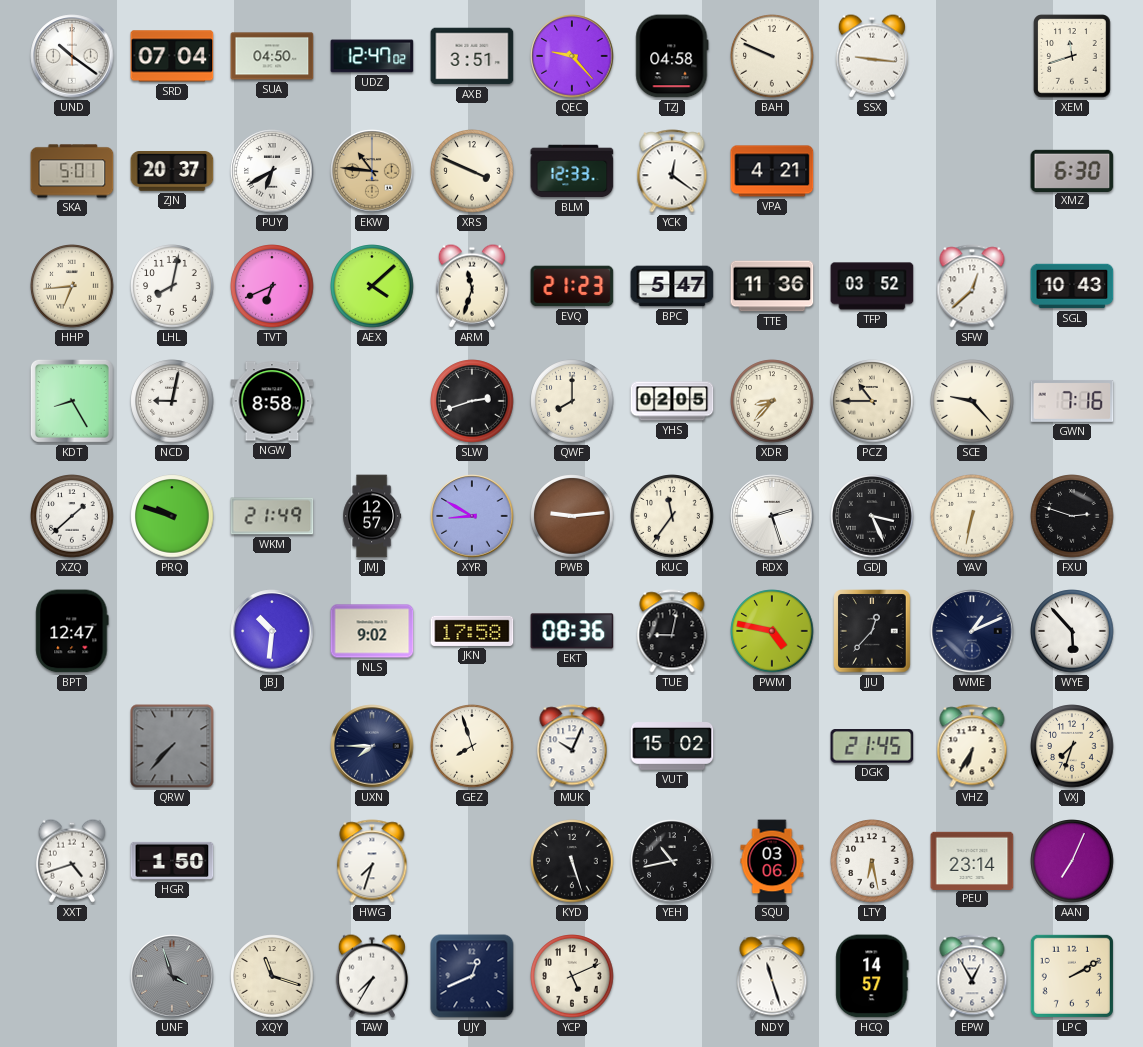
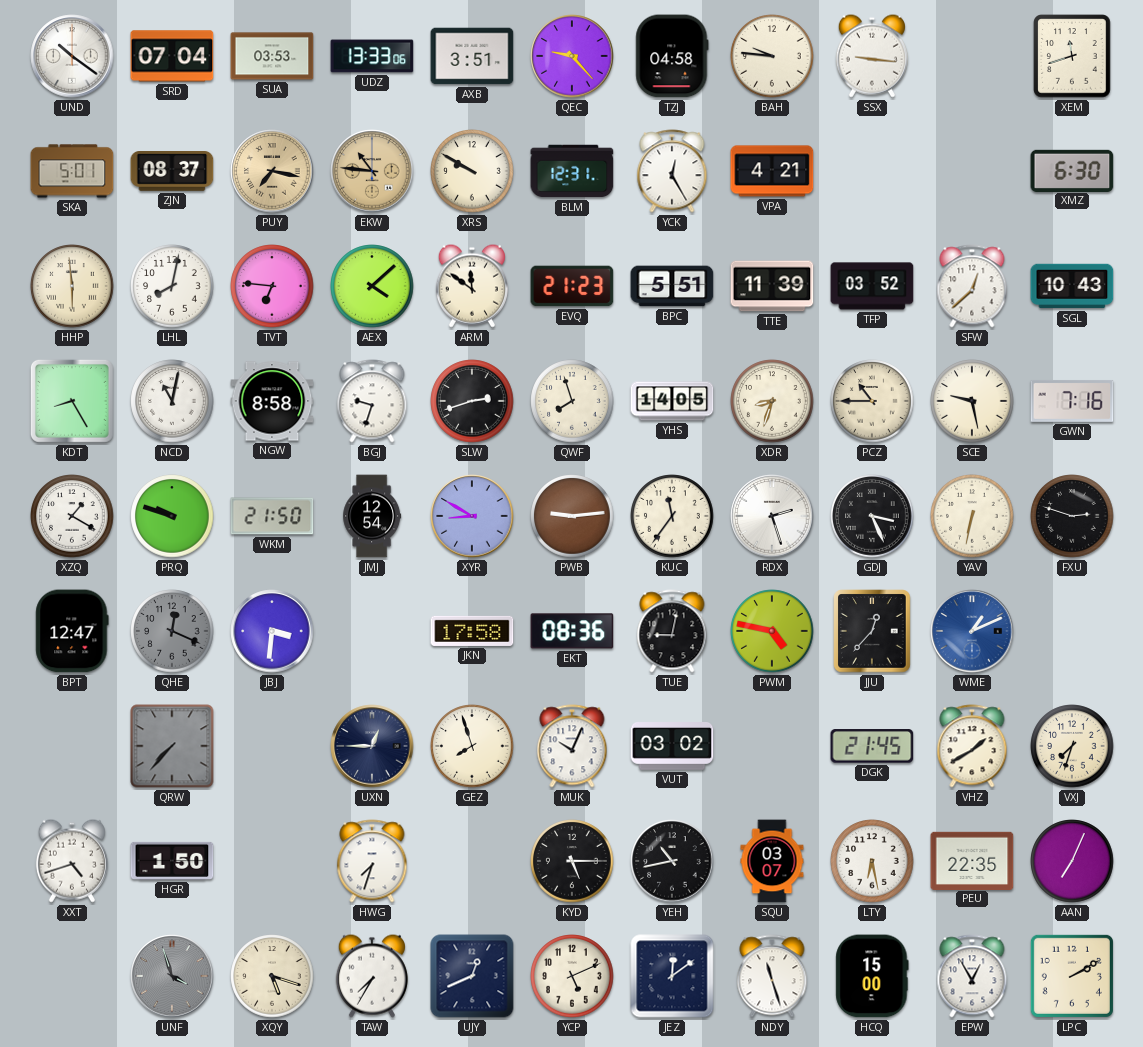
SUA: 04:50 -> 03:53
UDZ: 12:47 -> 13:33
BAH: 9:49 -> 9:46
ZJN: 20:37 -> 08:37
PUY: 6:40 -> 7:17
PUY dial: white -> champagne
XRS: 3:49 -> 9:50
BLM: 12:33 -> 12:31
YCK: 12:21 -> 12:25
HHP: 6:44 -> 5:59
TVT: 6:41 -> 6:46
ARM: 11:33 -> 11:51
BPC: 5:47 -> 5:51
TTE: 11:36 -> 11:39
NCD: 9:02 -> 11:02
BGJ: none -> 9:33
QWF: 8:00 -> 7:57
YHS: 02:05 -> 14:05
XDR: 8:37 -> 8:33
SCE: 9:23 -> 9:28
XZQ: 1:38 -> 1:20
WKM: 21:49 -> 21:50
JMJ: 12:57 -> 12:54
QHE: none -> 12:19
JBJ: 10:31 -> 3:31
NLS: 9:02 -> none
WME dial: navy -> blue
WYE: 5:53 -> none
UXN: 7:45 -> 12:45
VUT: 15:02 -> 03:02
VHZ: 6:35 -> 1:40
KYD: 5:27 -> 5:15
SQU: 03:06 -> 03:07
PEU: 23:14 -> 22:35
XQY: 11:18 -> 5:18
JEZ: none -> 12:09
HCQ: 14:57 -> 15:00
